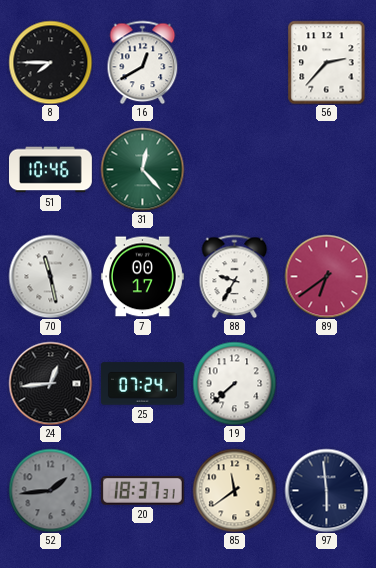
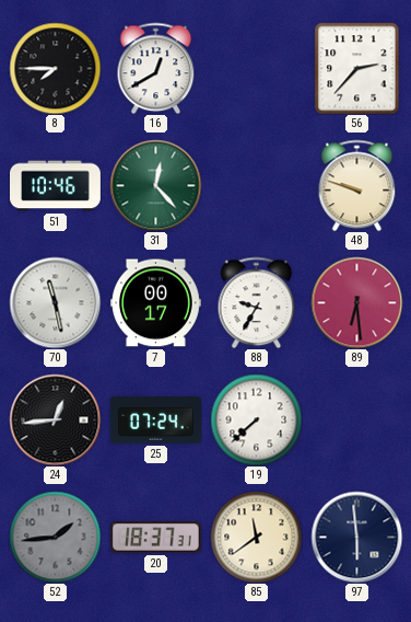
48: none -> 9:48
89: 6:39 -> 6:29
